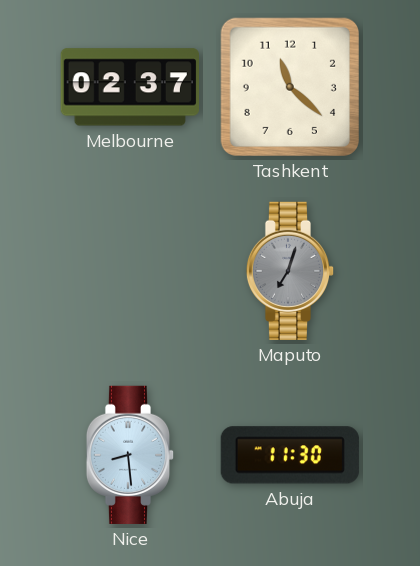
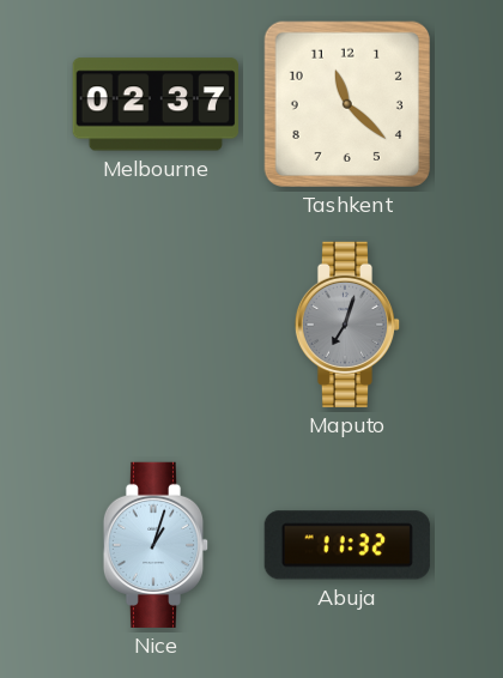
Nice: 8:29 -> 1:03
Abuja: 11:30 -> 11:32
